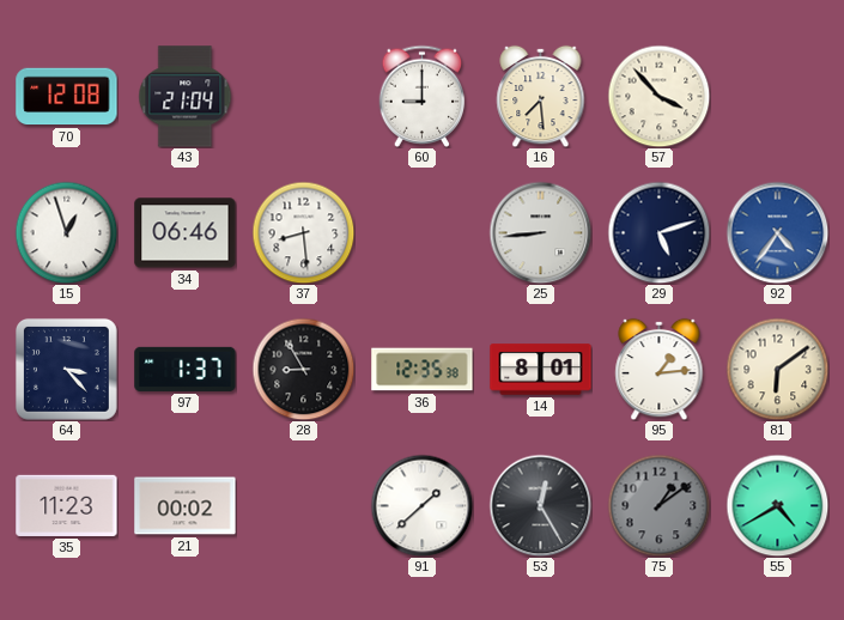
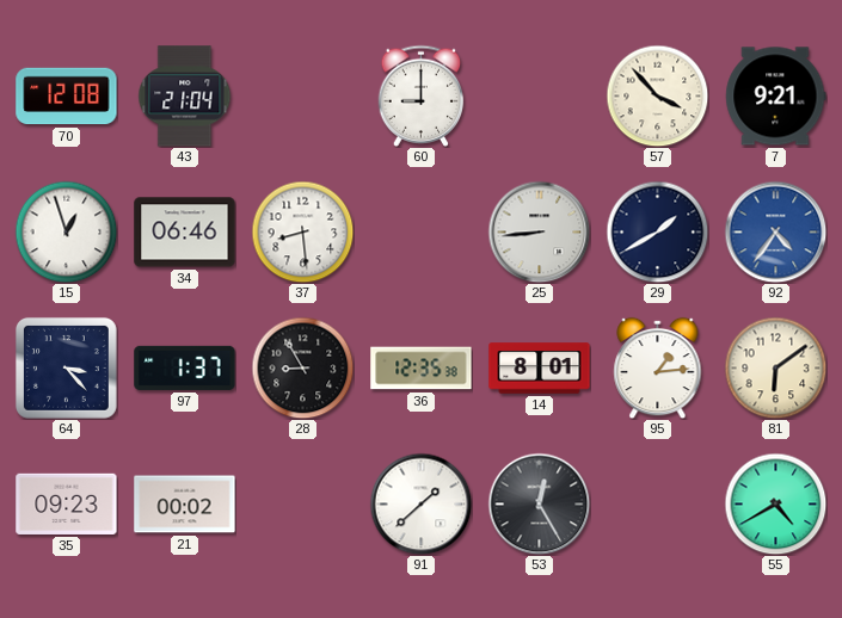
16: 7:29 -> none
7: none -> 9:21
29: 5:12 -> 1:40
35: 11:23 -> 09:23
75: 1:09 -> none
